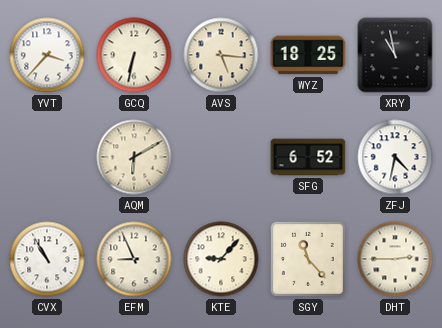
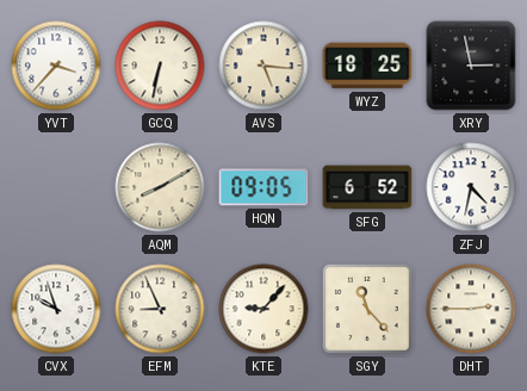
XRY: 10:58 -> 2:58
AQM: 6:10 -> 8:10
HQN: none -> 09:05
CVX: 10:55 -> 9:57
